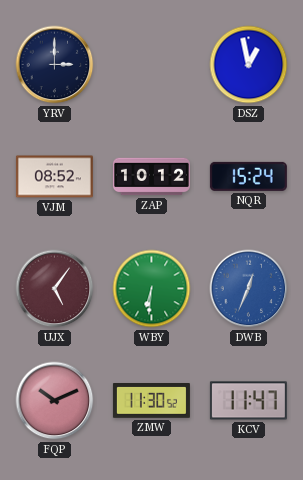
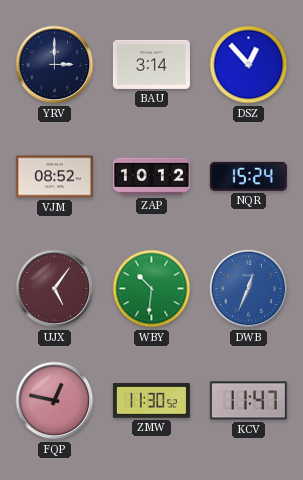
BAU: none -> 3:14
DSZ: 12:58 -> 12:53
WBY: 6:31 -> 10:31
FQP: 10:11 -> 12:47
